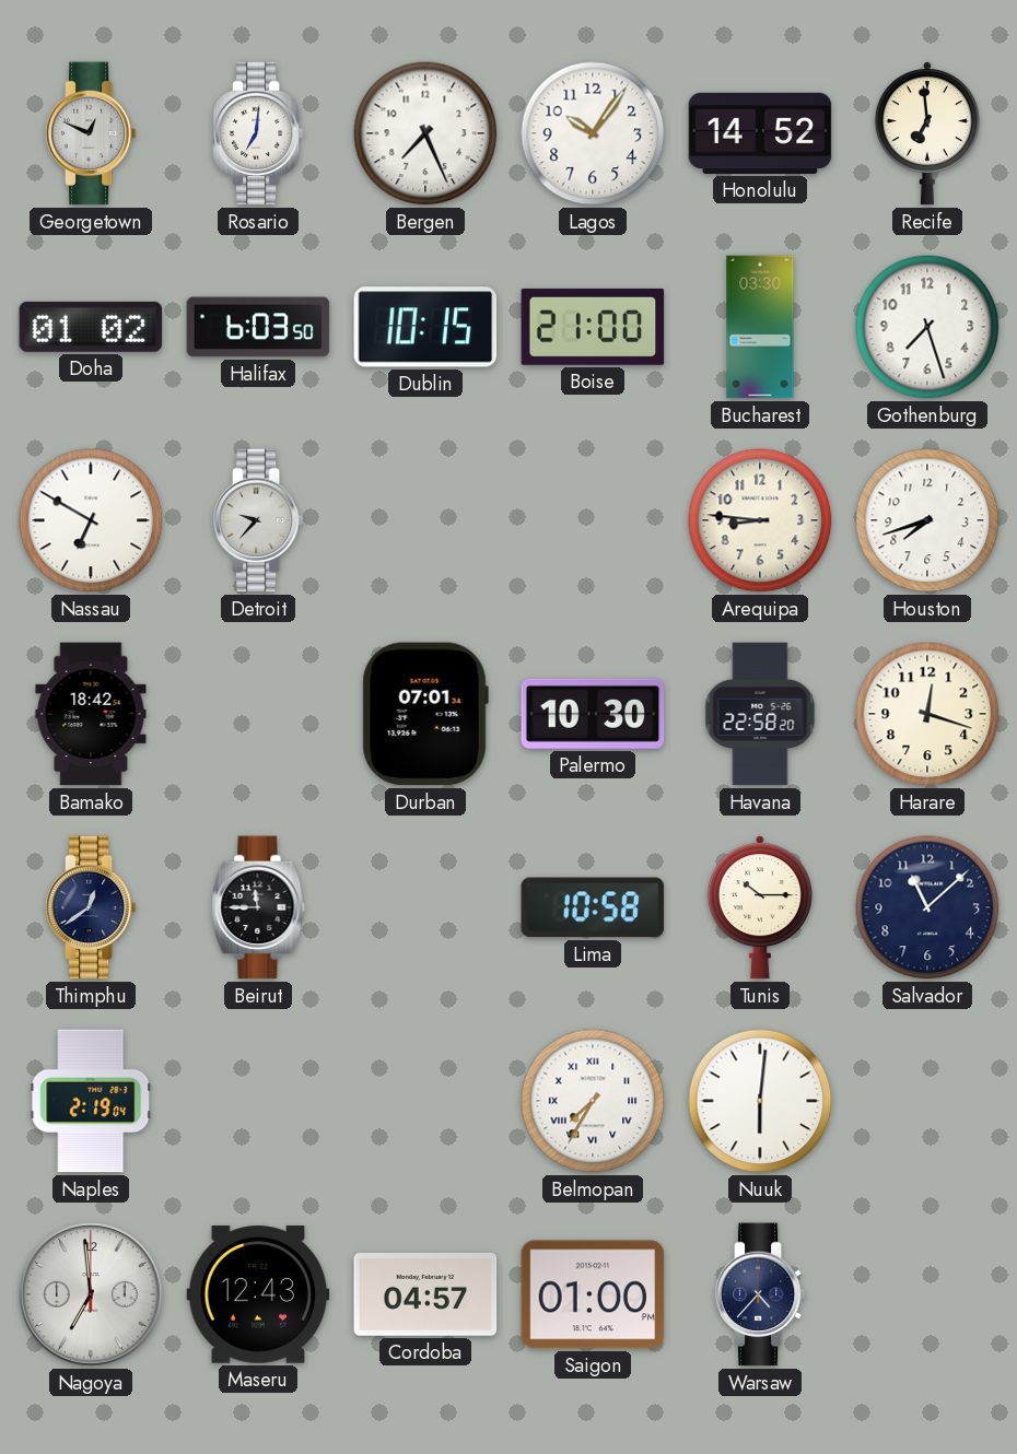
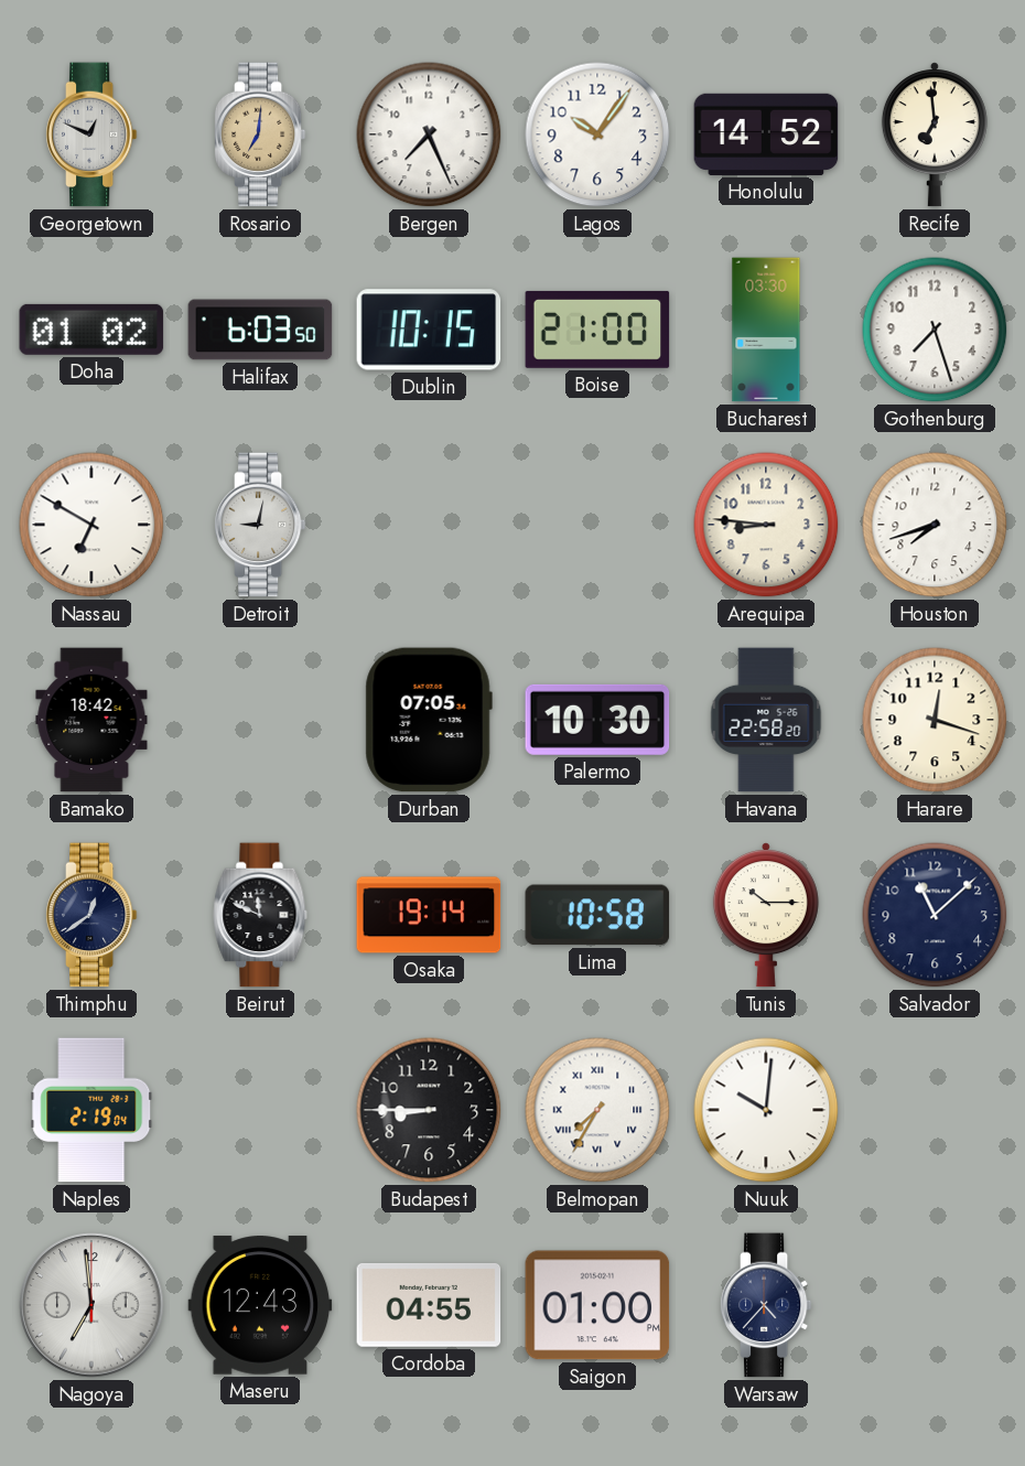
Rosario dial: white -> champagne
Detroit: 9:37 -> 9:02
Durban: 07:01 -> 07:05
Beirut: 11:45 -> 11:49
Osaka: none -> 19:14
Budapest: none -> 8:45
Nuuk: 6:01 -> 10:01
Cordoba: 04:57 -> 04:55
